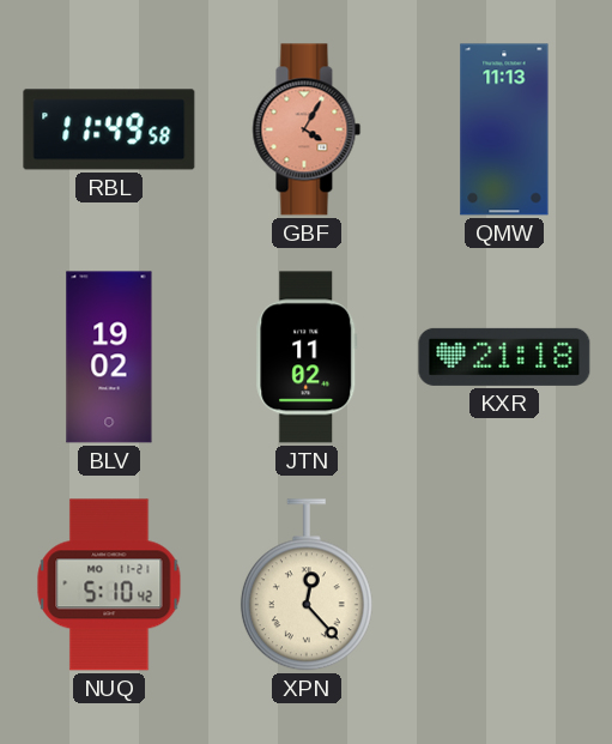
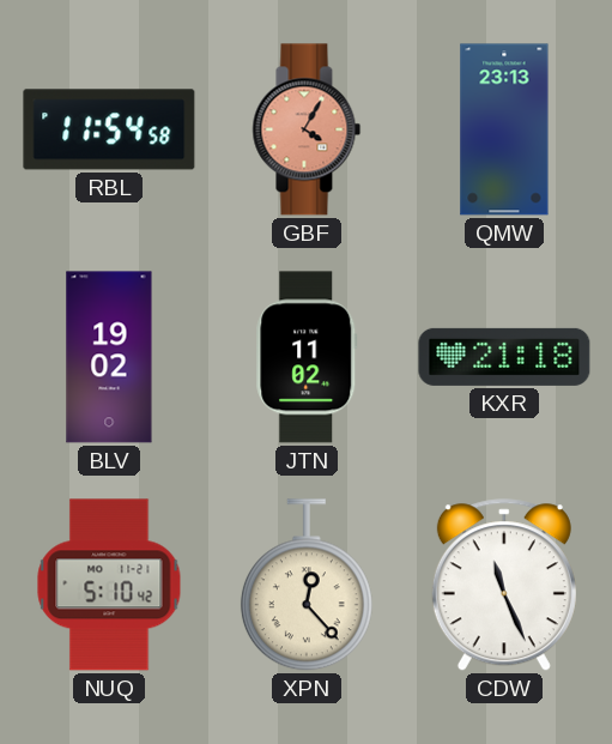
RBL: 11:49 -> 11:54
QMW: 11:13 -> 23:13
CDW: none -> 11:26
